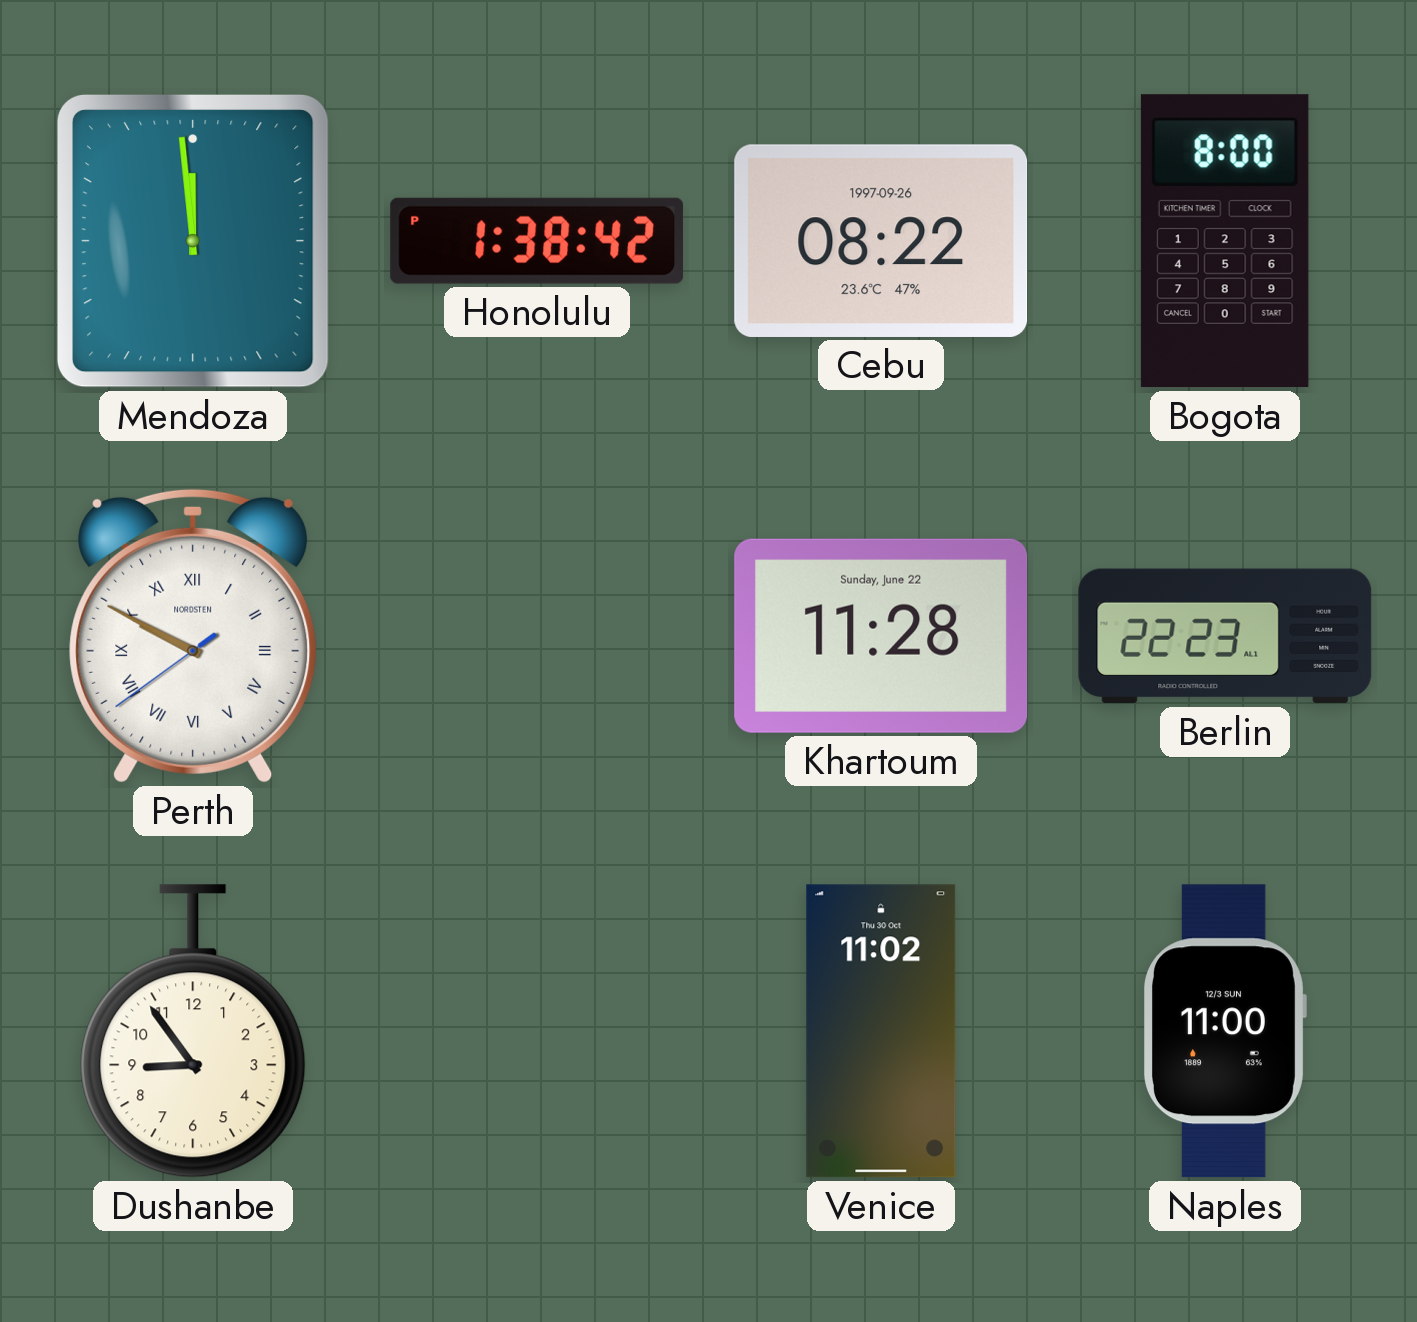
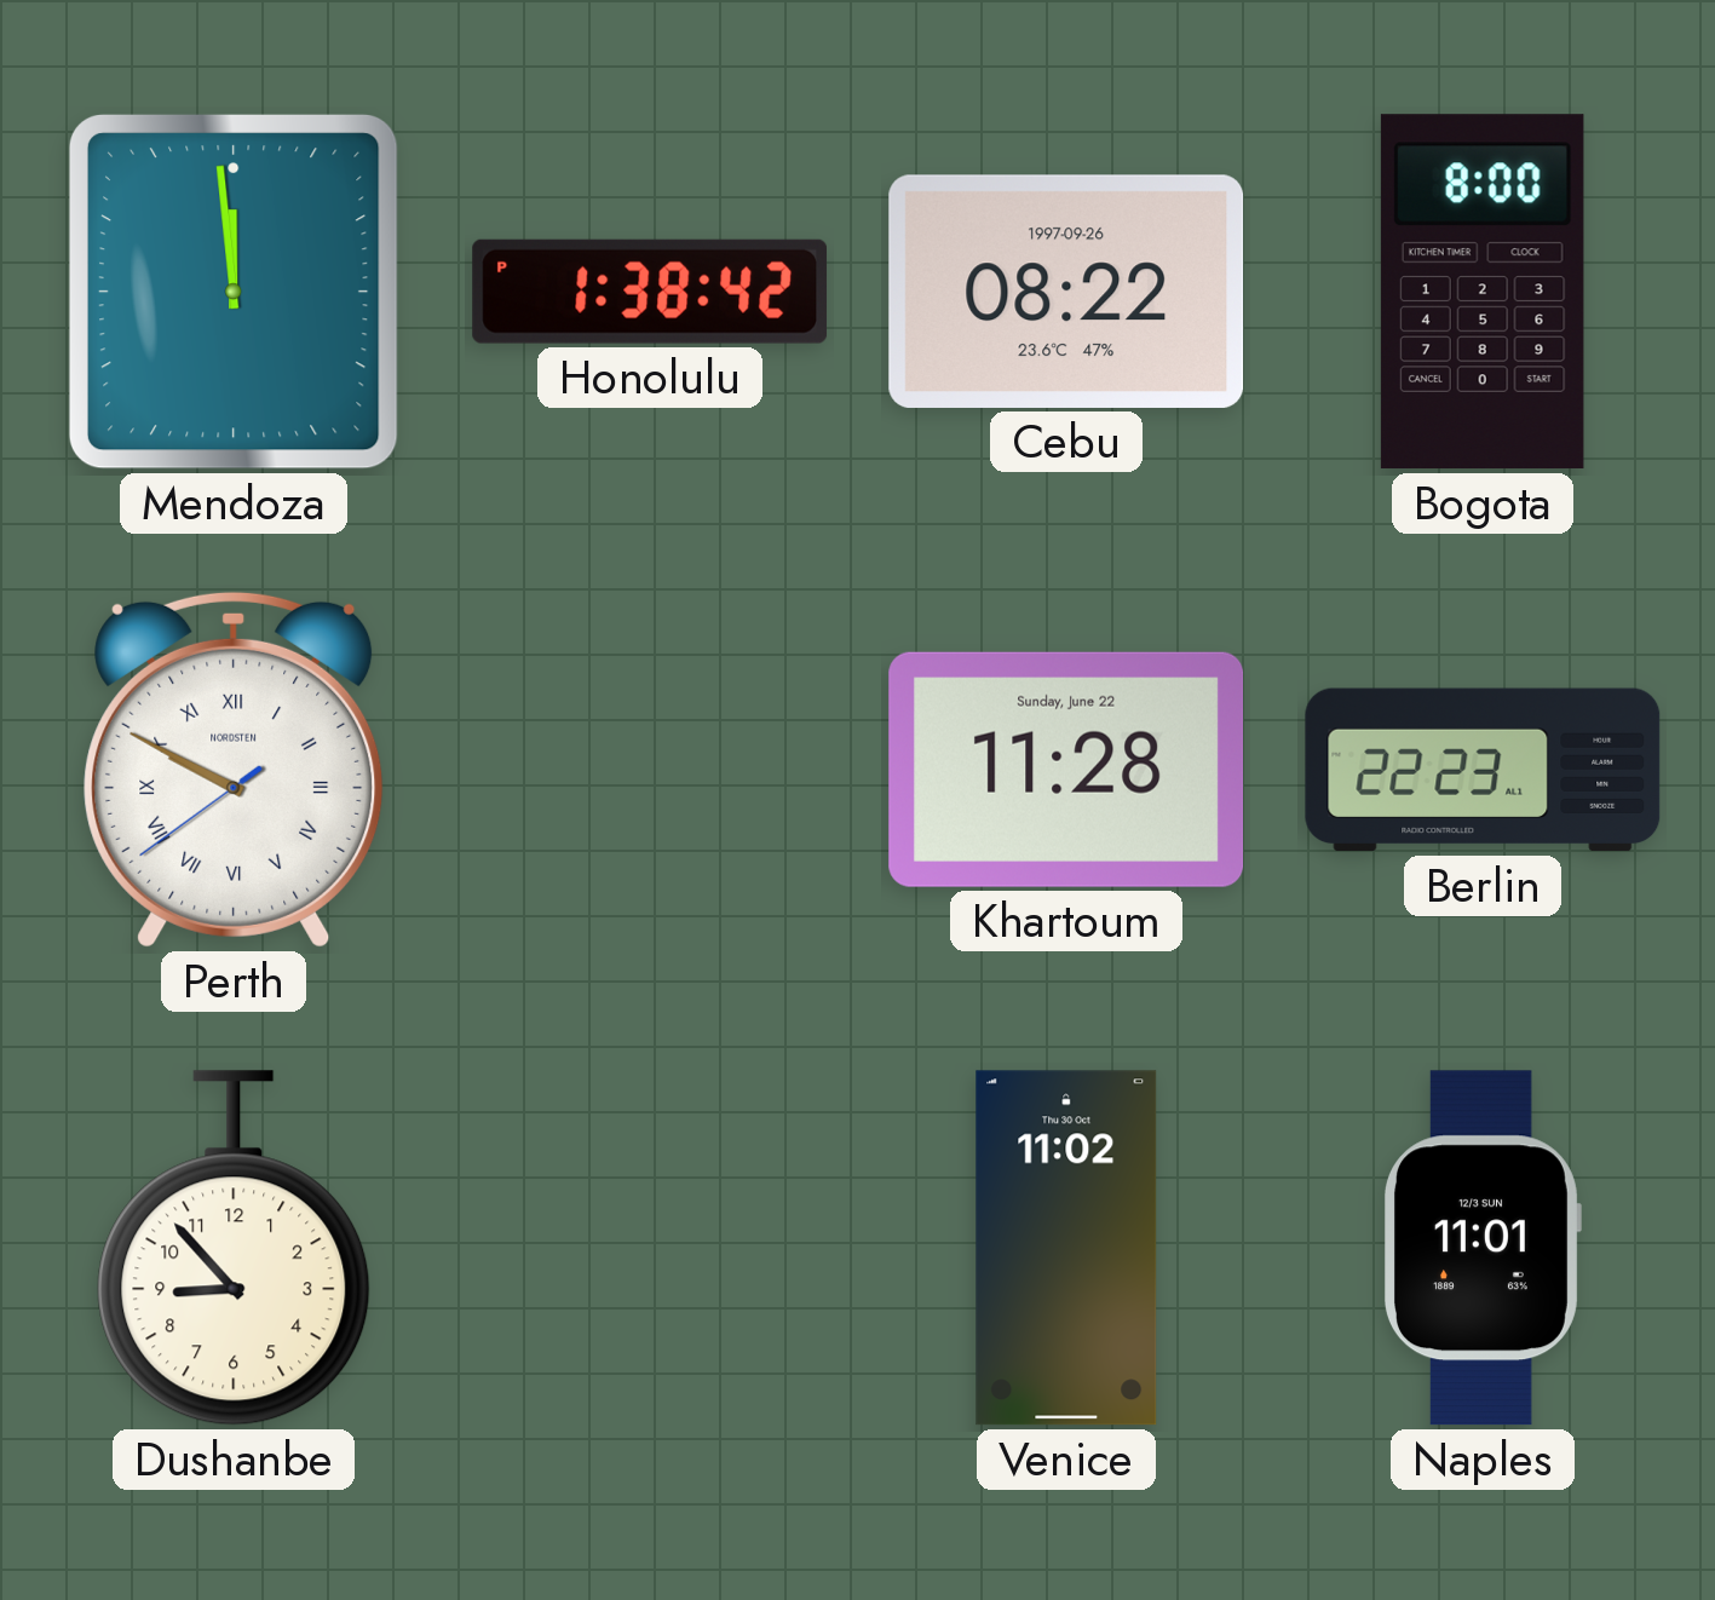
Dushanbe: 8:54 -> 8:53
Naples: 11:00 -> 11:01
